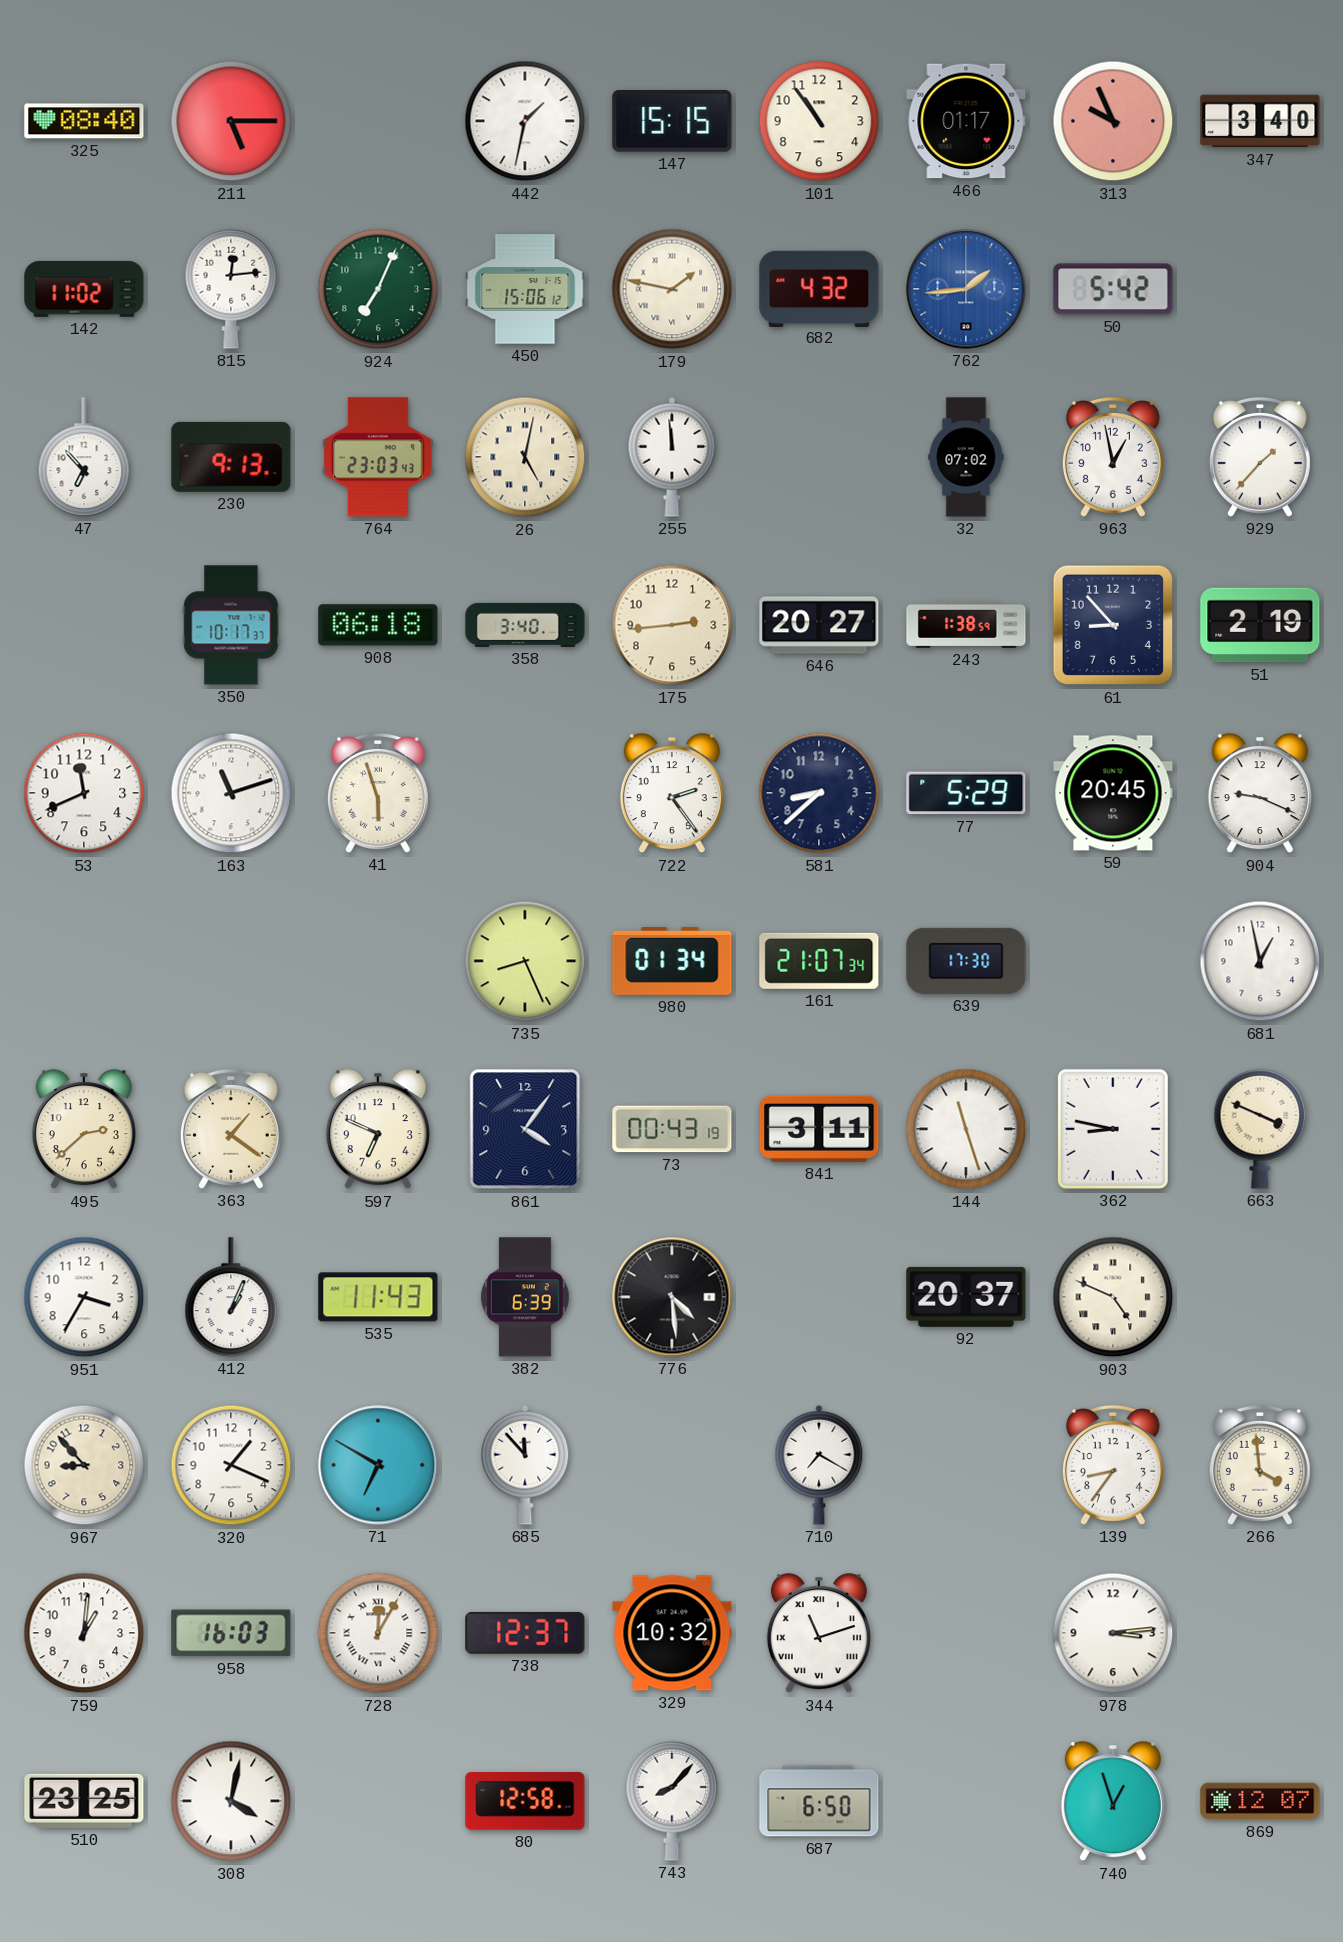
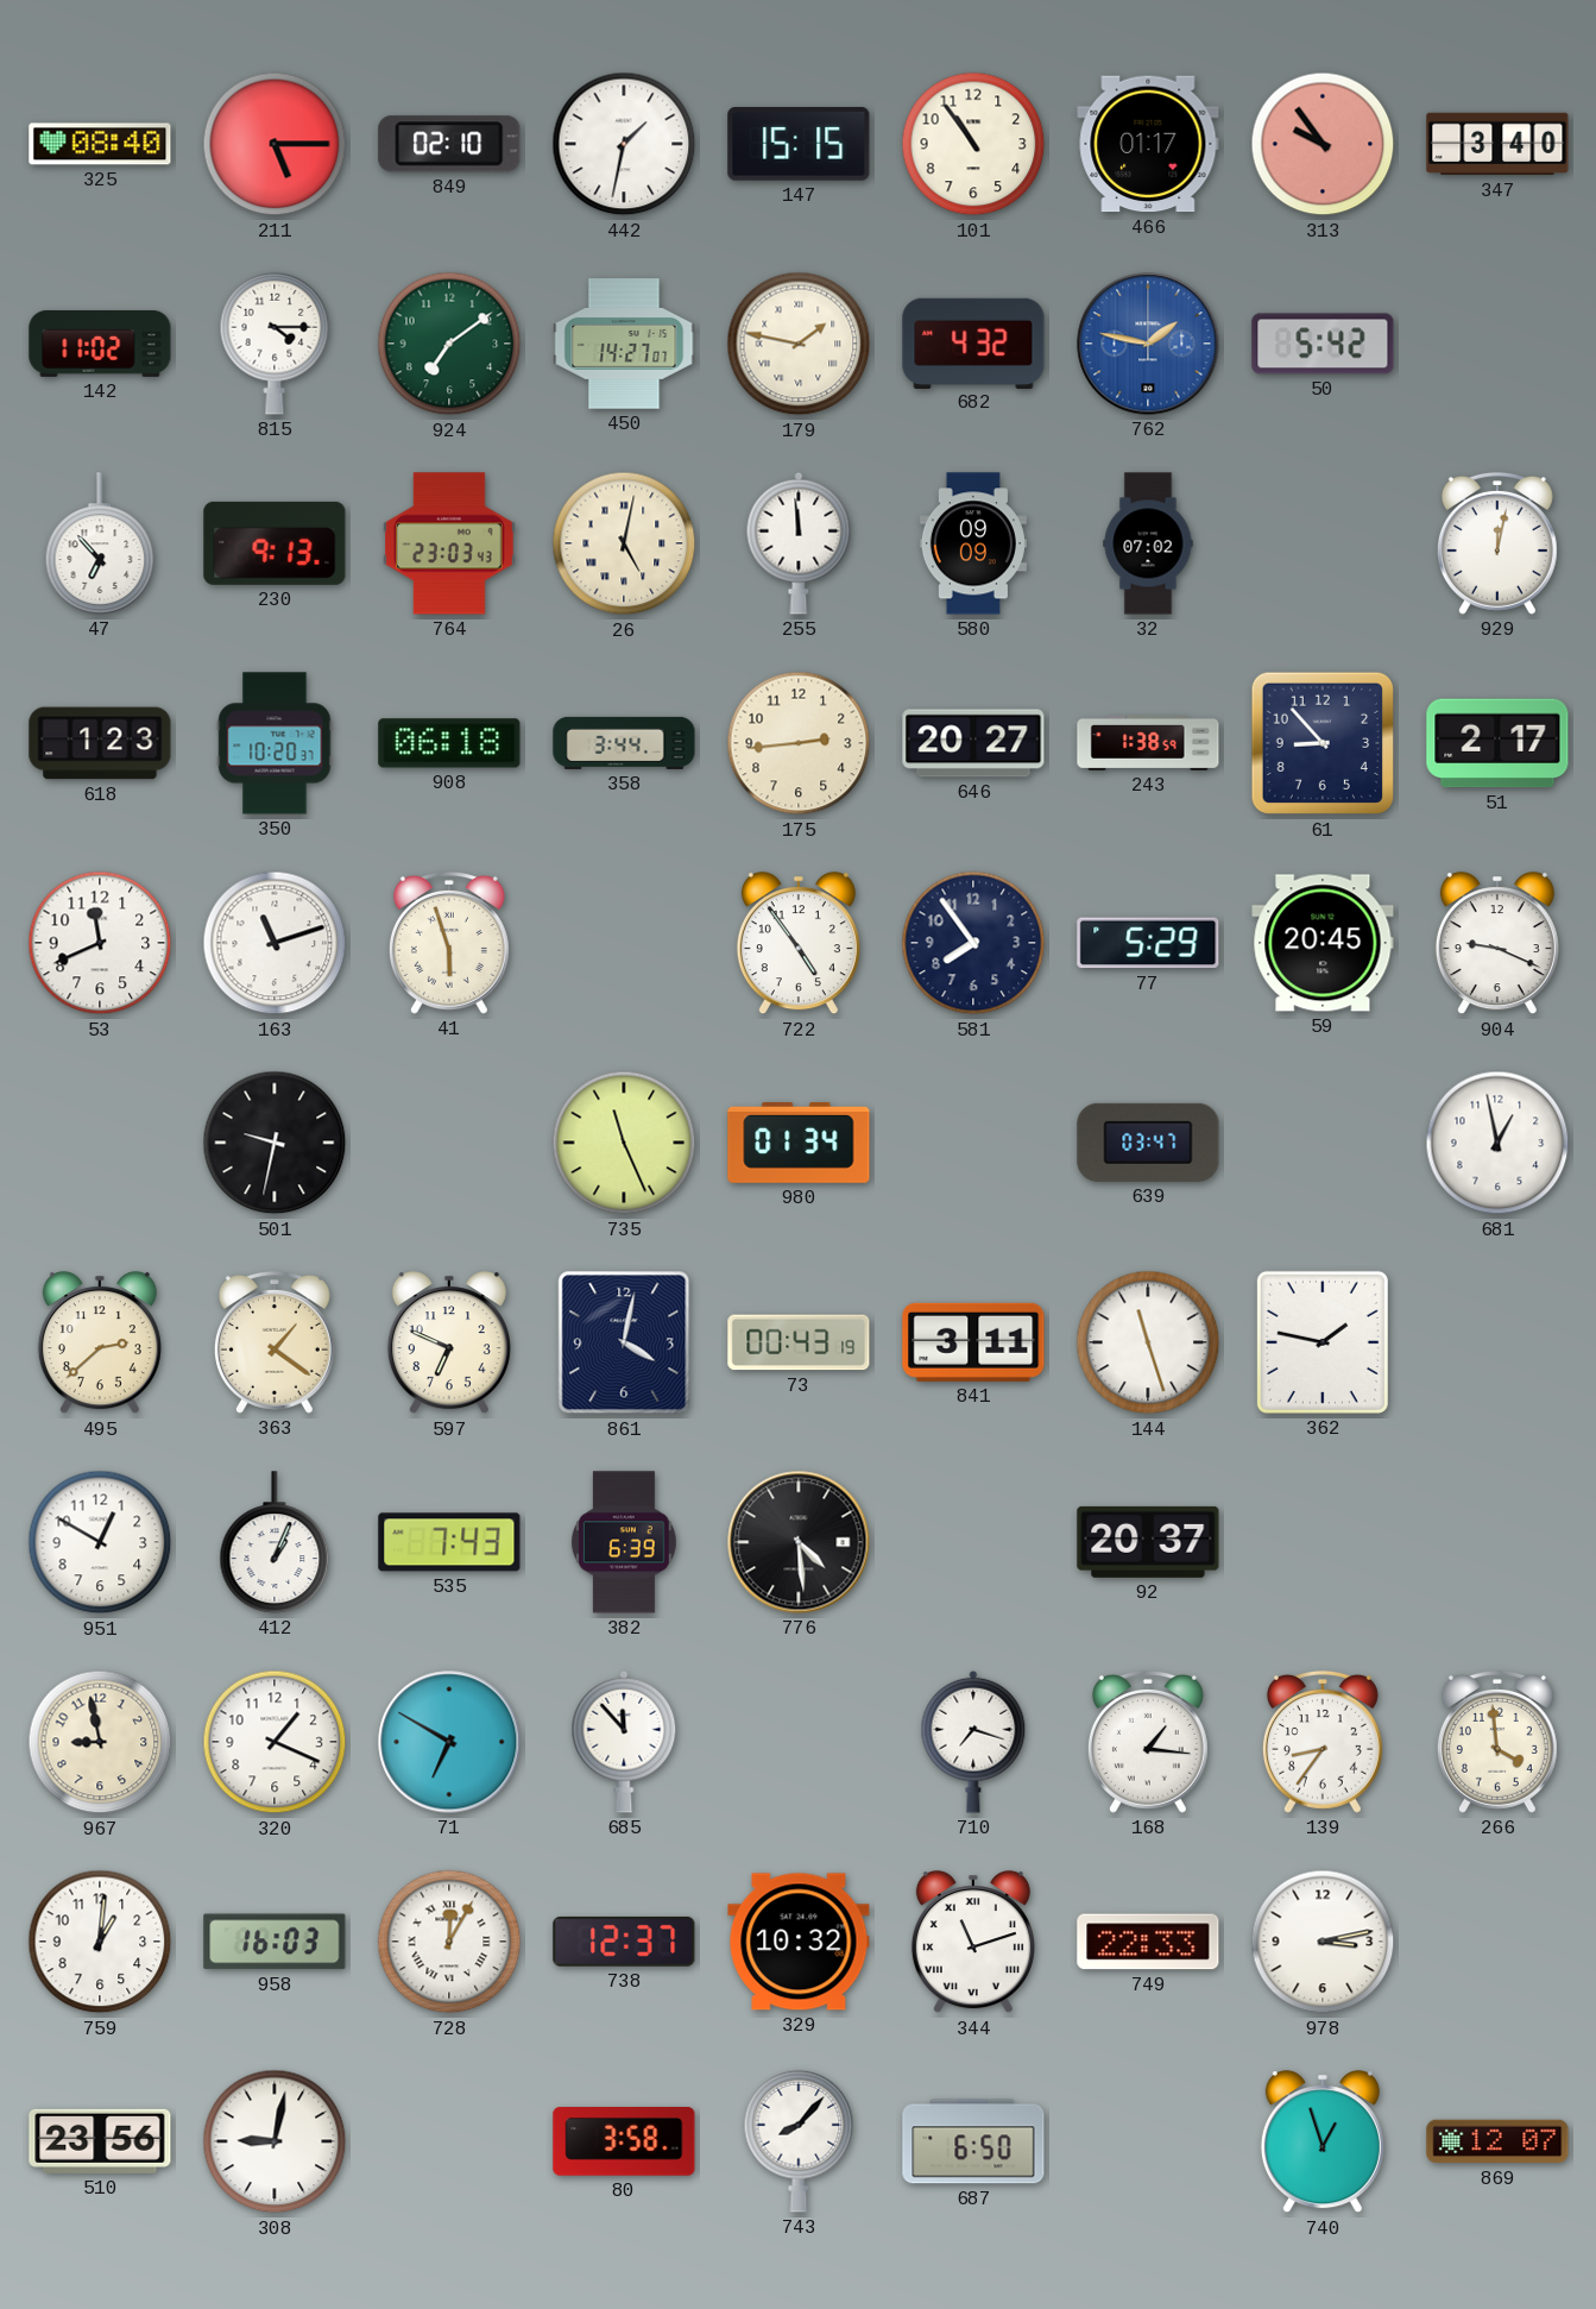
849: none -> 02:10
313: 9:56 -> 9:54
815: 12:14 -> 4:15
924: 7:04 -> 7:09
450: 15:06 -> 14:27
762: 1:44 -> 1:47
580: none -> 09:09
963: 12:58 -> none
929: 1:37 -> 12:02
618: none -> 1:23
350: 10:17 -> 10:20
358: 3:40 -> 3:44
51: 2:19 -> 2:17
722: 2:24 -> 4:54
581: 8:38 -> 7:54
501: none -> 9:32
735: 8:26 -> 11:26
161: 21:07 -> none
639: 17:30 -> 03:47
861: 4:06 -> 4:02
362: 8:47 -> 1:47
663: 3:49 -> none
951: 3:35 -> 12:50
535: 11:43 -> 7:43
903: 4:49 -> none
967: 8:53 -> 8:58
710: 7:20 -> 7:18
168: none -> 1:16
749: none -> 22:33
978: 3:14 -> 3:13
510: 23:25 -> 23:56
308: 4:02 -> 9:02
80: 12:58 -> 3:58
